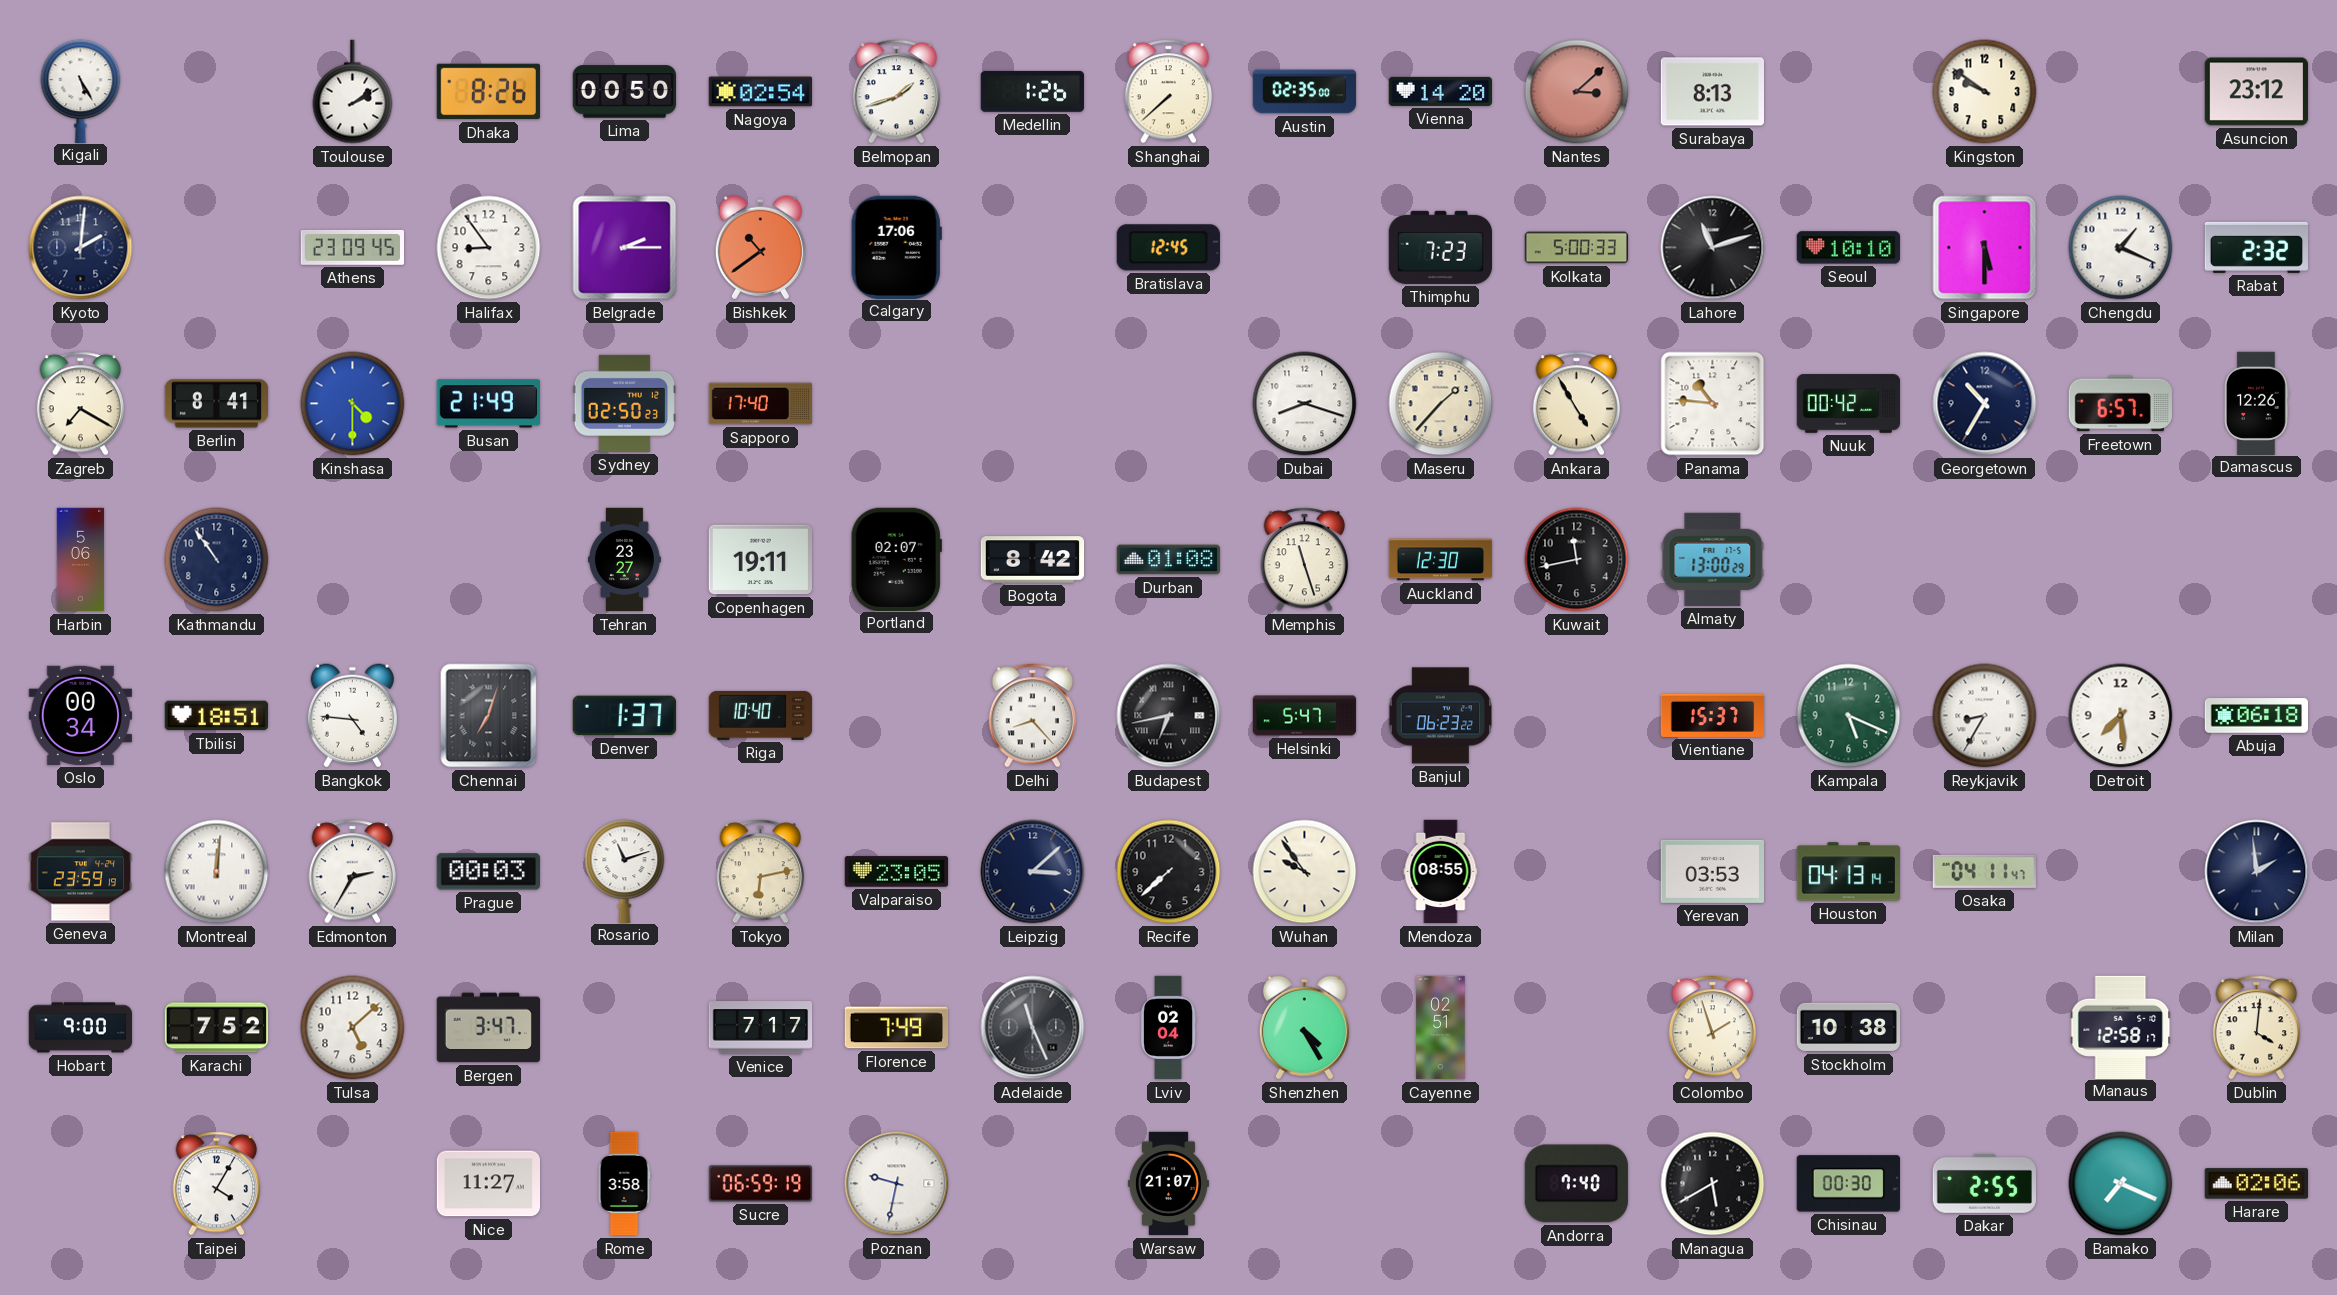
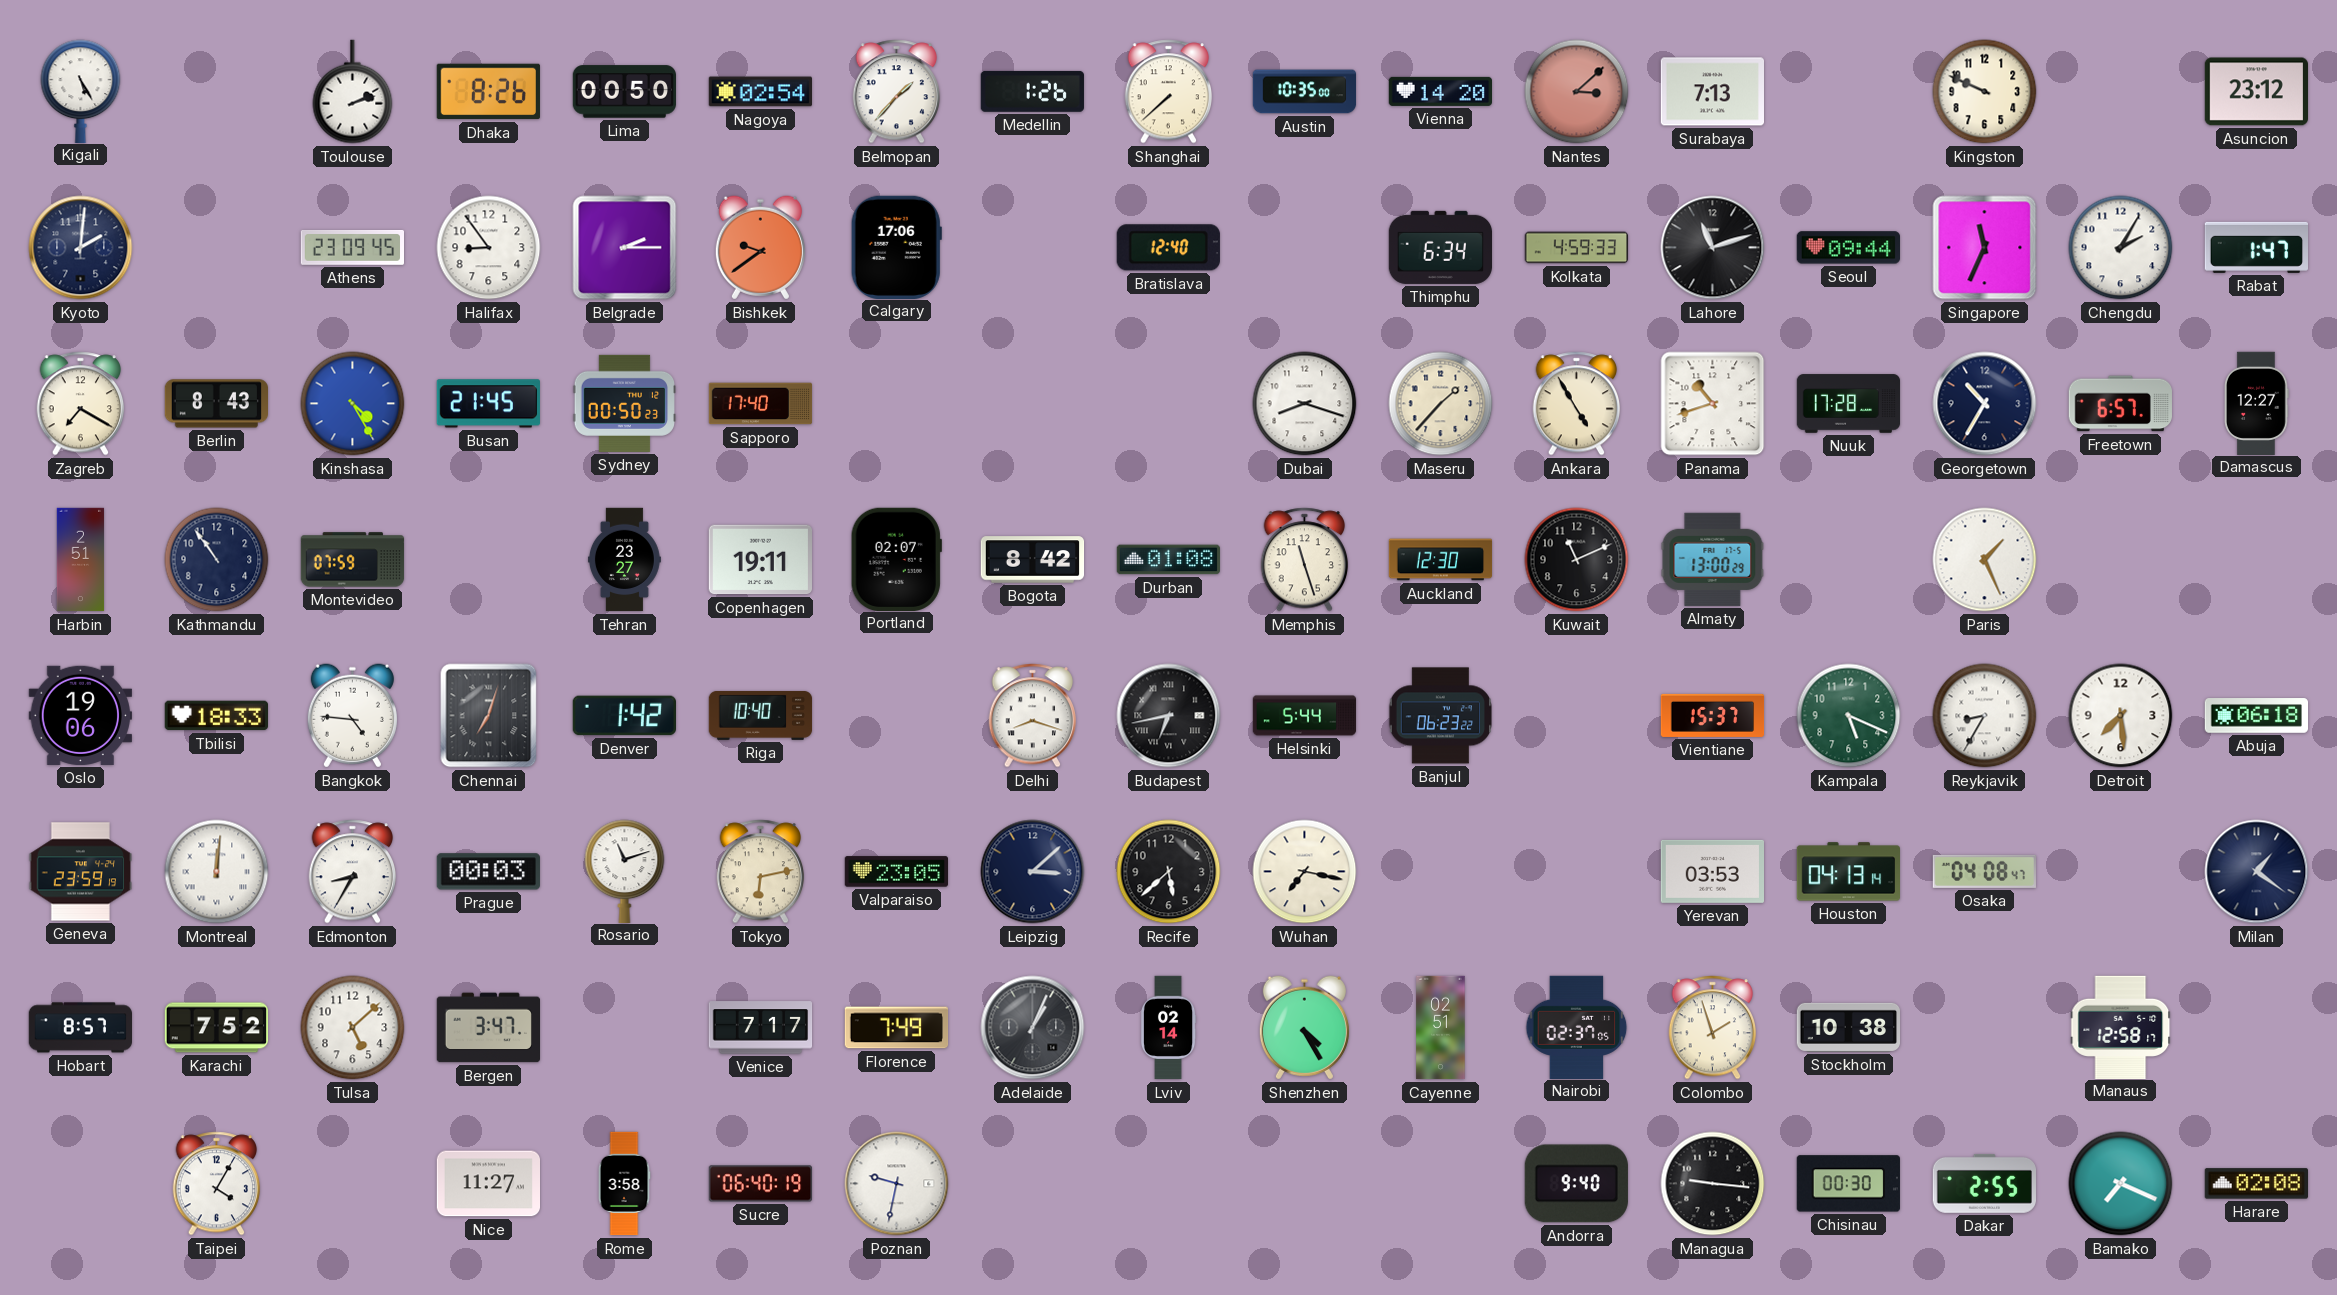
Toulouse: 2:09 -> 2:12
Belmopan: 1:42 -> 1:37
Austin: 02:35 -> 10:35
Surabaya: 8:13 -> 7:13
Kingston: 9:51 -> 9:49
Bishkek: 10:39 -> 9:39
Bratislava: 12:45 -> 12:40
Thimphu: 7:23 -> 6:34
Kolkata: 5:00 -> 4:59
Seoul: 10:10 -> 09:44
Singapore: 5:30 -> 11:34
Chengdu: 1:19 -> 2:05
Rabat: 2:32 -> 1:47
Berlin: 8:41 -> 8:43
Kinshasa: 4:30 -> 4:25
Busan: 21:49 -> 21:45
Sydney: 02:50 -> 00:50
Panama: 10:46 -> 10:42
Nuuk: 00:42 -> 17:28
Damascus: 12:26 -> 12:27
Harbin: 5:06 -> 2:51
Montevideo: none -> 07:59
Kuwait: 11:43 -> 11:11
Paris: none -> 1:26
Oslo: 00:34 -> 19:06
Tbilisi: 18:51 -> 18:33
Denver: 1:37 -> 1:42
Delhi: 8:23 -> 8:18
Helsinki: 5:47 -> 5:44
Edmonton: 2:35 -> 8:35
Recife: 7:38 -> 5:38
Wuhan: 9:54 -> 7:17
Mendoza: 08:55 -> none
Osaka: 04:11 -> 04:08
Milan: 1:59 -> 1:21
Hobart: 9:00 -> 8:57
Adelaide: 11:26 -> 1:04
Lviv: 02:04 -> 02:14
Nairobi: none -> 02:37
Dublin: 4:01 -> none
Sucre: 06:59 -> 06:40
Warsaw: 21:07 -> none
Andorra: 7:40 -> 9:40
Managua: 5:40 -> 9:16
Harare: 02:06 -> 02:08
